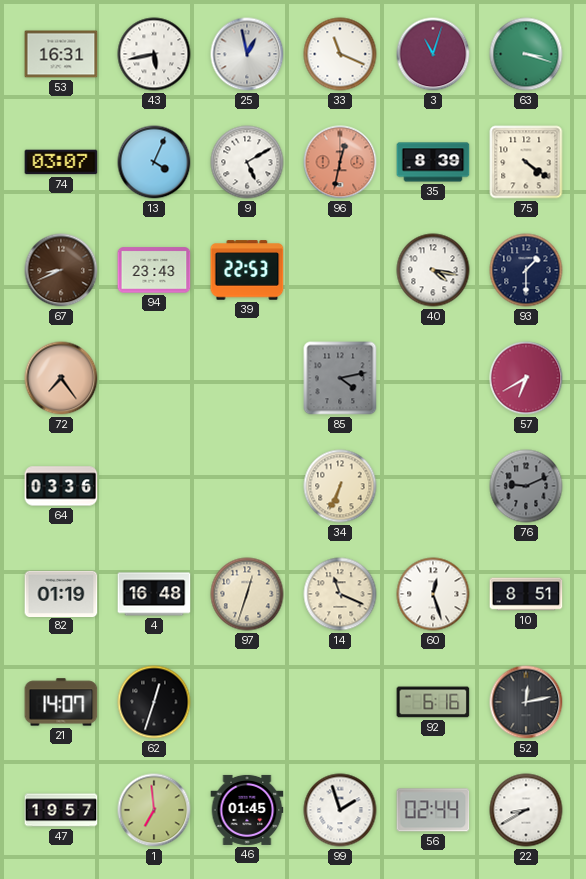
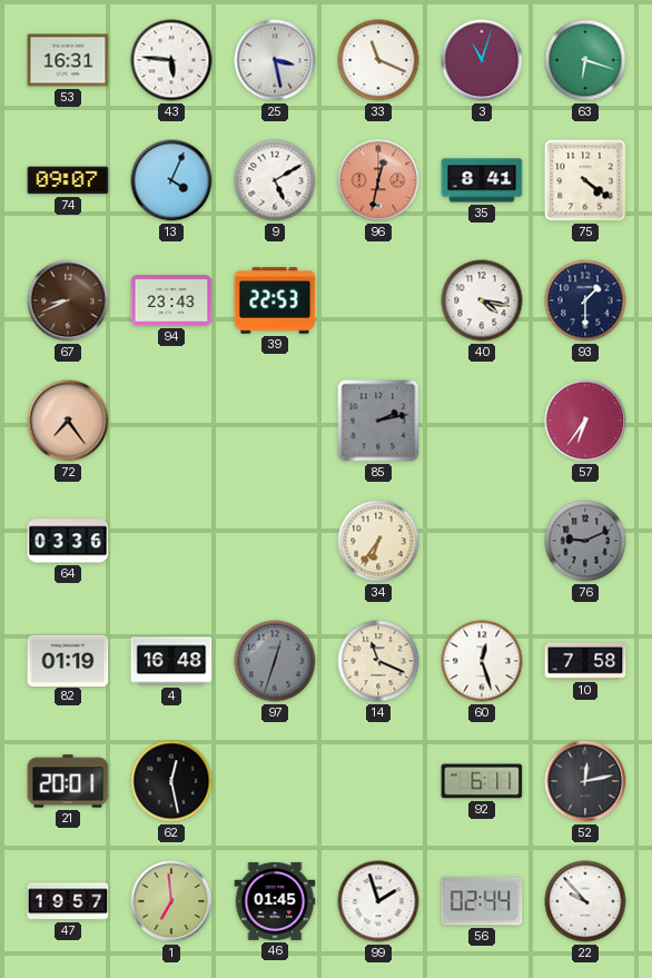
43: 5:43 -> 5:46
25: 12:58 -> 3:28
63: 3:18 -> 6:18
74: 03:07 -> 09:07
35: 8:39 -> 8:41
85: 4:13 -> 2:13
57: 6:40 -> 6:36
34: 6:34 -> 6:36
97 dial: cream -> grey
10: 8:51 -> 7:58
21: 14:07 -> 20:01
62: 12:33 -> 12:28
92: 6:16 -> 6:11
22: 8:40 -> 9:53
